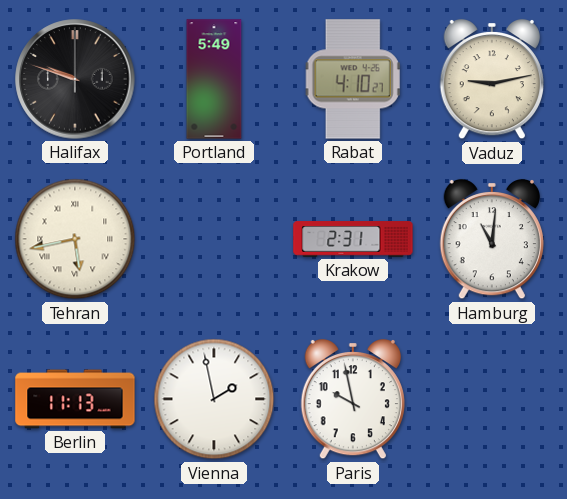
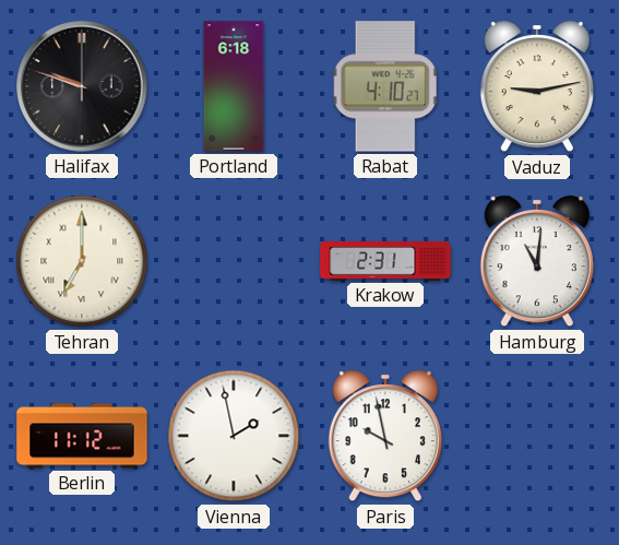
Portland: 5:49 -> 6:18
Tehran: 5:43 -> 7:00
Berlin: 11:13 -> 11:12
